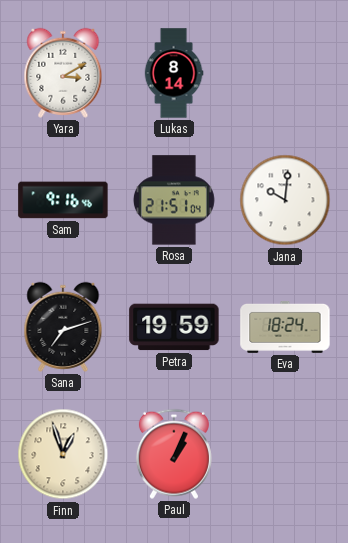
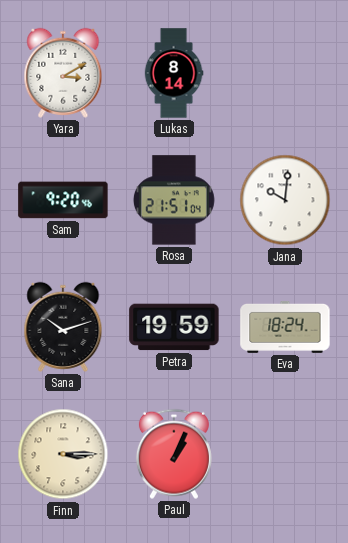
Sam: 9:16 -> 9:20
Sana: 7:12 -> 10:12
Finn: 12:57 -> 3:15
